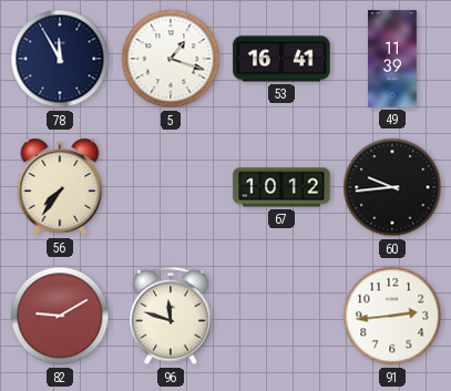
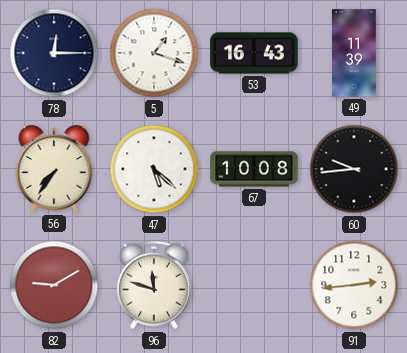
78: 11:55 -> 12:15
53: 16:41 -> 16:43
47: none -> 5:22
67: 10:12 -> 10:08
